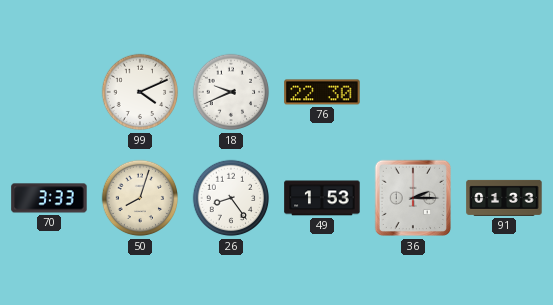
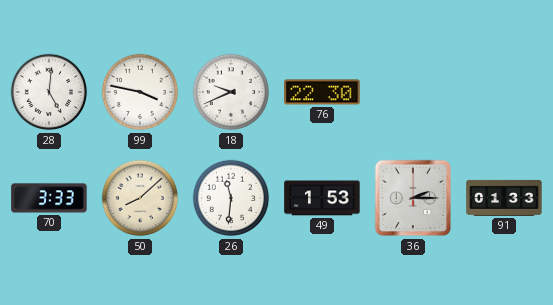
28: none -> 5:01
99: 4:11 -> 3:47
50: 8:03 -> 8:08
26: 8:24 -> 11:31
